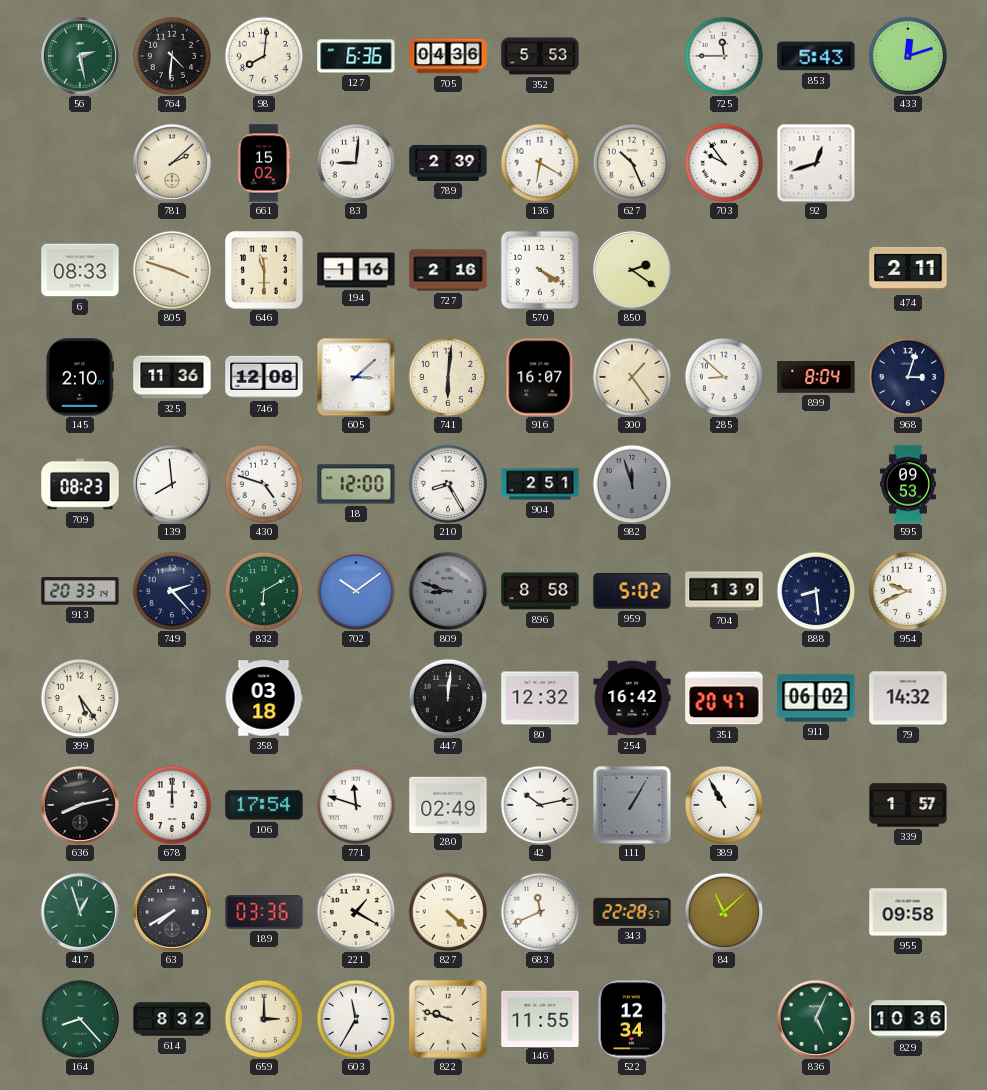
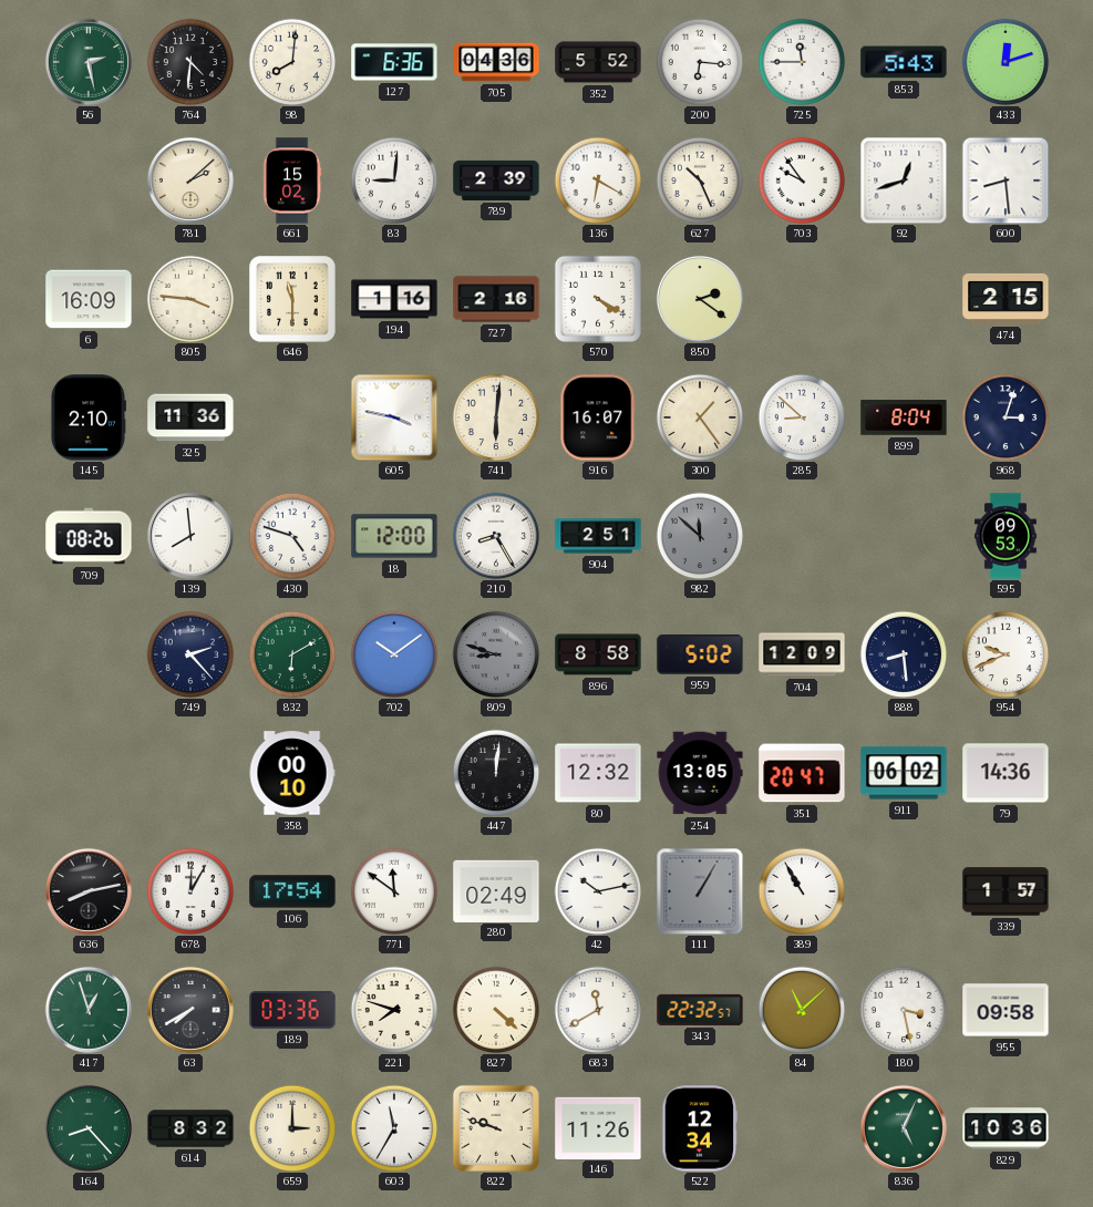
352: 5:53 -> 5:52
200: none -> 6:16
600: none -> 8:29
6: 08:33 -> 16:09
805: 3:48 -> 3:46
474: 2:11 -> 2:15
746: 12:08 -> none
605: 3:08 -> 3:47
709: 08:23 -> 08:26
982: 11:57 -> 11:52
913: 20:33 -> none
704: 1:39 -> 12:09
399: 5:24 -> none
358: 03:18 -> 00:10
254: 16:42 -> 13:05
79: 14:32 -> 14:36
678: 12:00 -> 12:05
771: 11:48 -> 11:51
221: 1:20 -> 7:48
683: 11:41 -> 11:40
343: 22:28 -> 22:32
180: none -> 3:28
146: 11:55 -> 11:26
